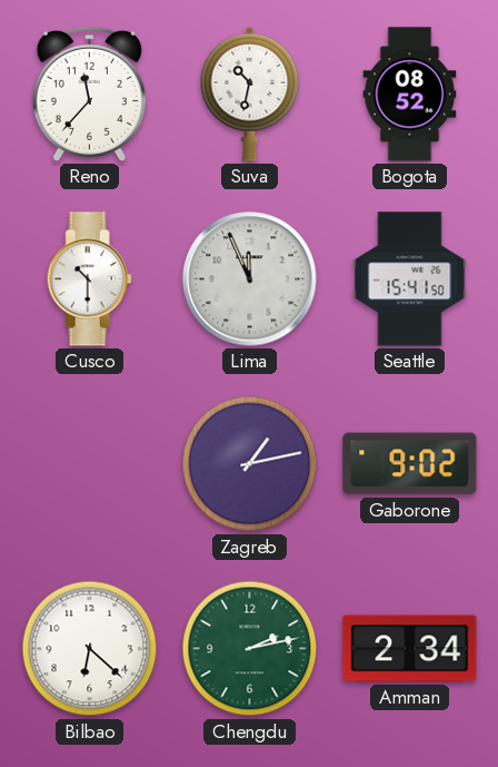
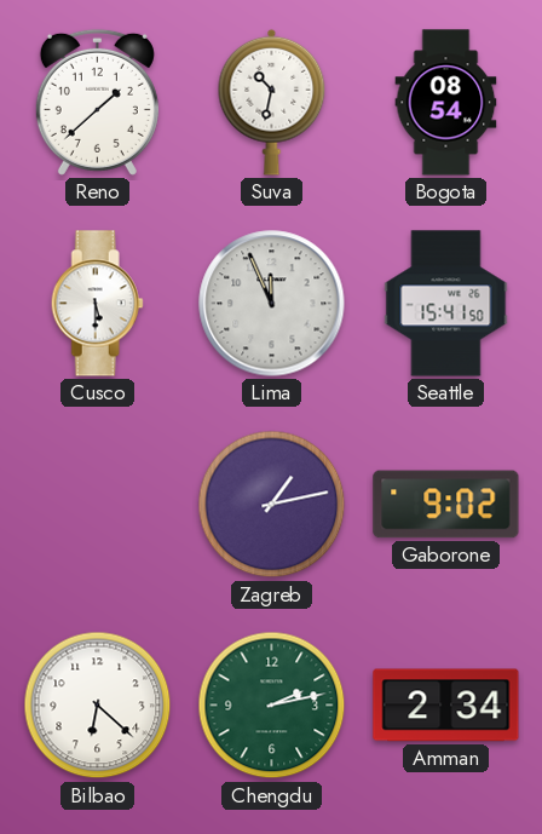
Reno: 11:37 -> 1:38
Bogota: 08:52 -> 08:54
Cusco: 10:30 -> 5:30
